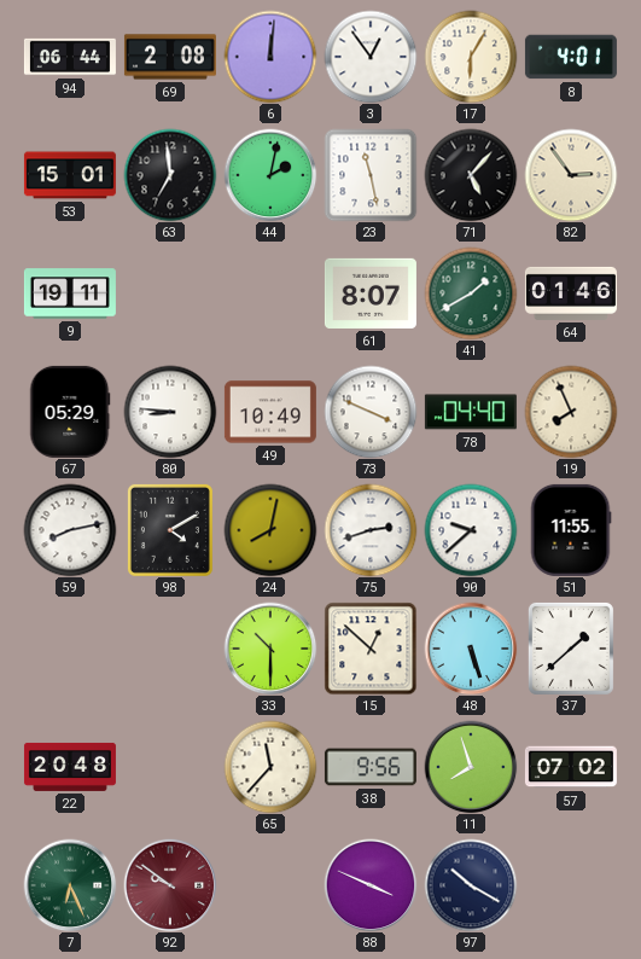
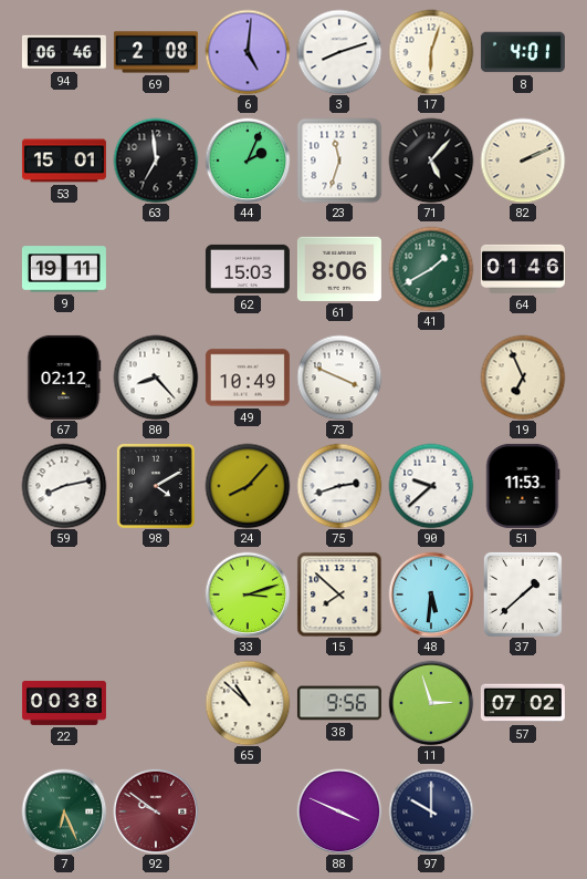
94: 06:44 -> 06:46
6: 12:01 -> 5:01
3: 12:54 -> 8:12
17: 6:05 -> 6:03
44: 2:02 -> 2:04
23: 11:28 -> 11:33
82: 2:54 -> 2:11
62: none -> 15:03
61: 8:07 -> 8:06
67: 05:29 -> 02:12
80: 8:46 -> 8:23
78: 04:40 -> none
19: 7:56 -> 6:56
24: 8:02 -> 8:07
51: 11:55 -> 11:53
33: 10:30 -> 3:12
15: 12:52 -> 7:52
48: 5:27 -> 5:31
22: 20:48 -> 00:38
65: 11:37 -> 10:52
11: 7:57 -> 2:57
97: 10:20 -> 10:00
